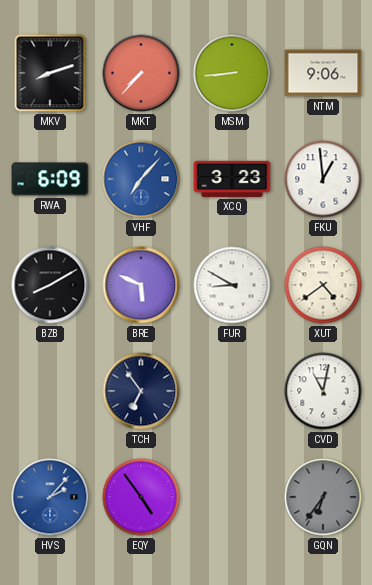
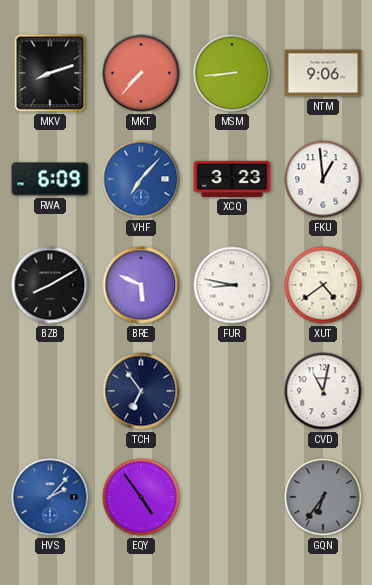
FUR: 8:50 -> 8:47
